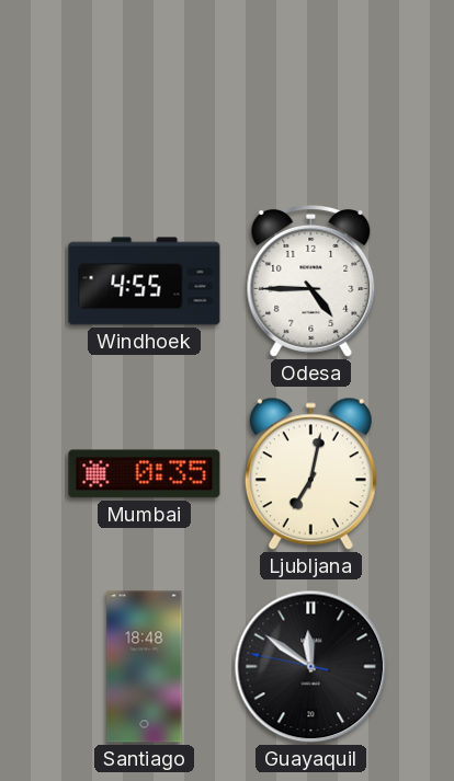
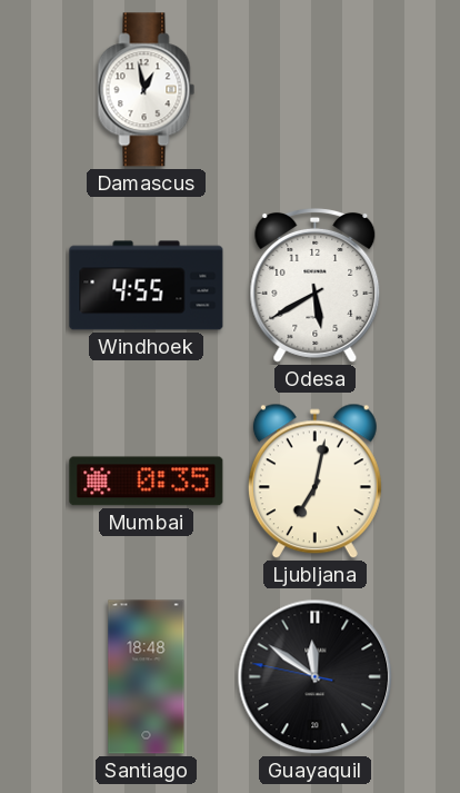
Damascus: none -> 12:58
Odesa: 4:45 -> 5:40
